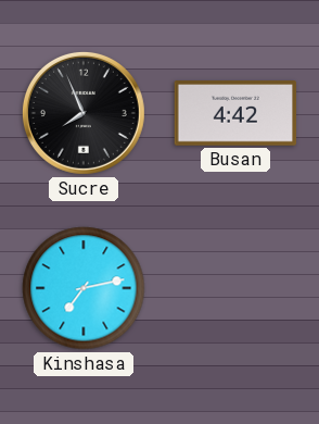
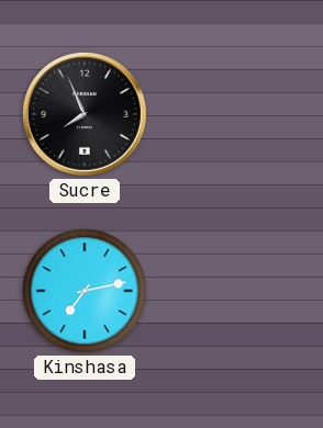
Busan: 4:42 -> none
